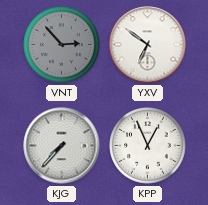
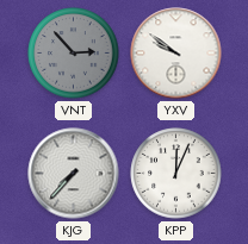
YXV: 6:51 -> 9:51
KPP: 12:56 -> 12:04
